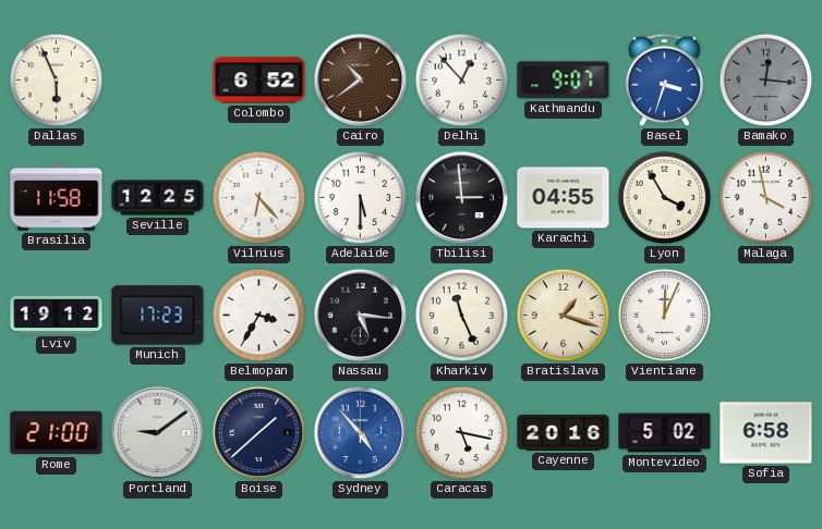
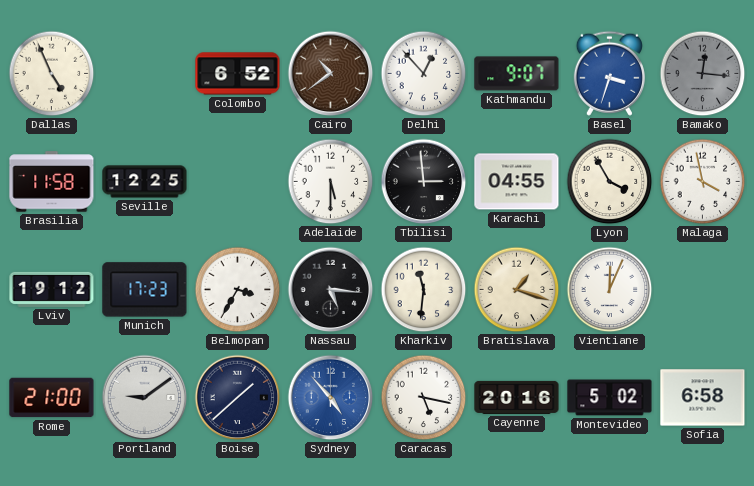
Dallas: 5:56 -> 4:56
Vilnius: 6:23 -> none
Kharkiv: 11:26 -> 11:31
